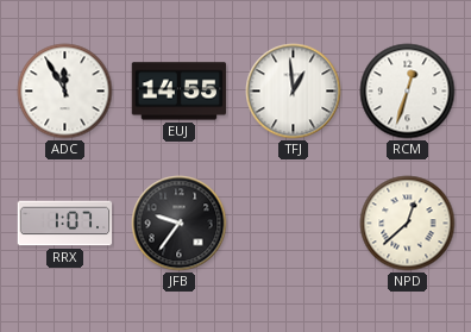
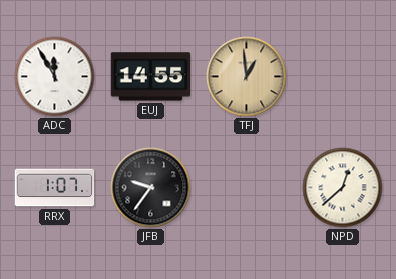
TFJ dial: white -> champagne
RCM: 12:33 -> none
